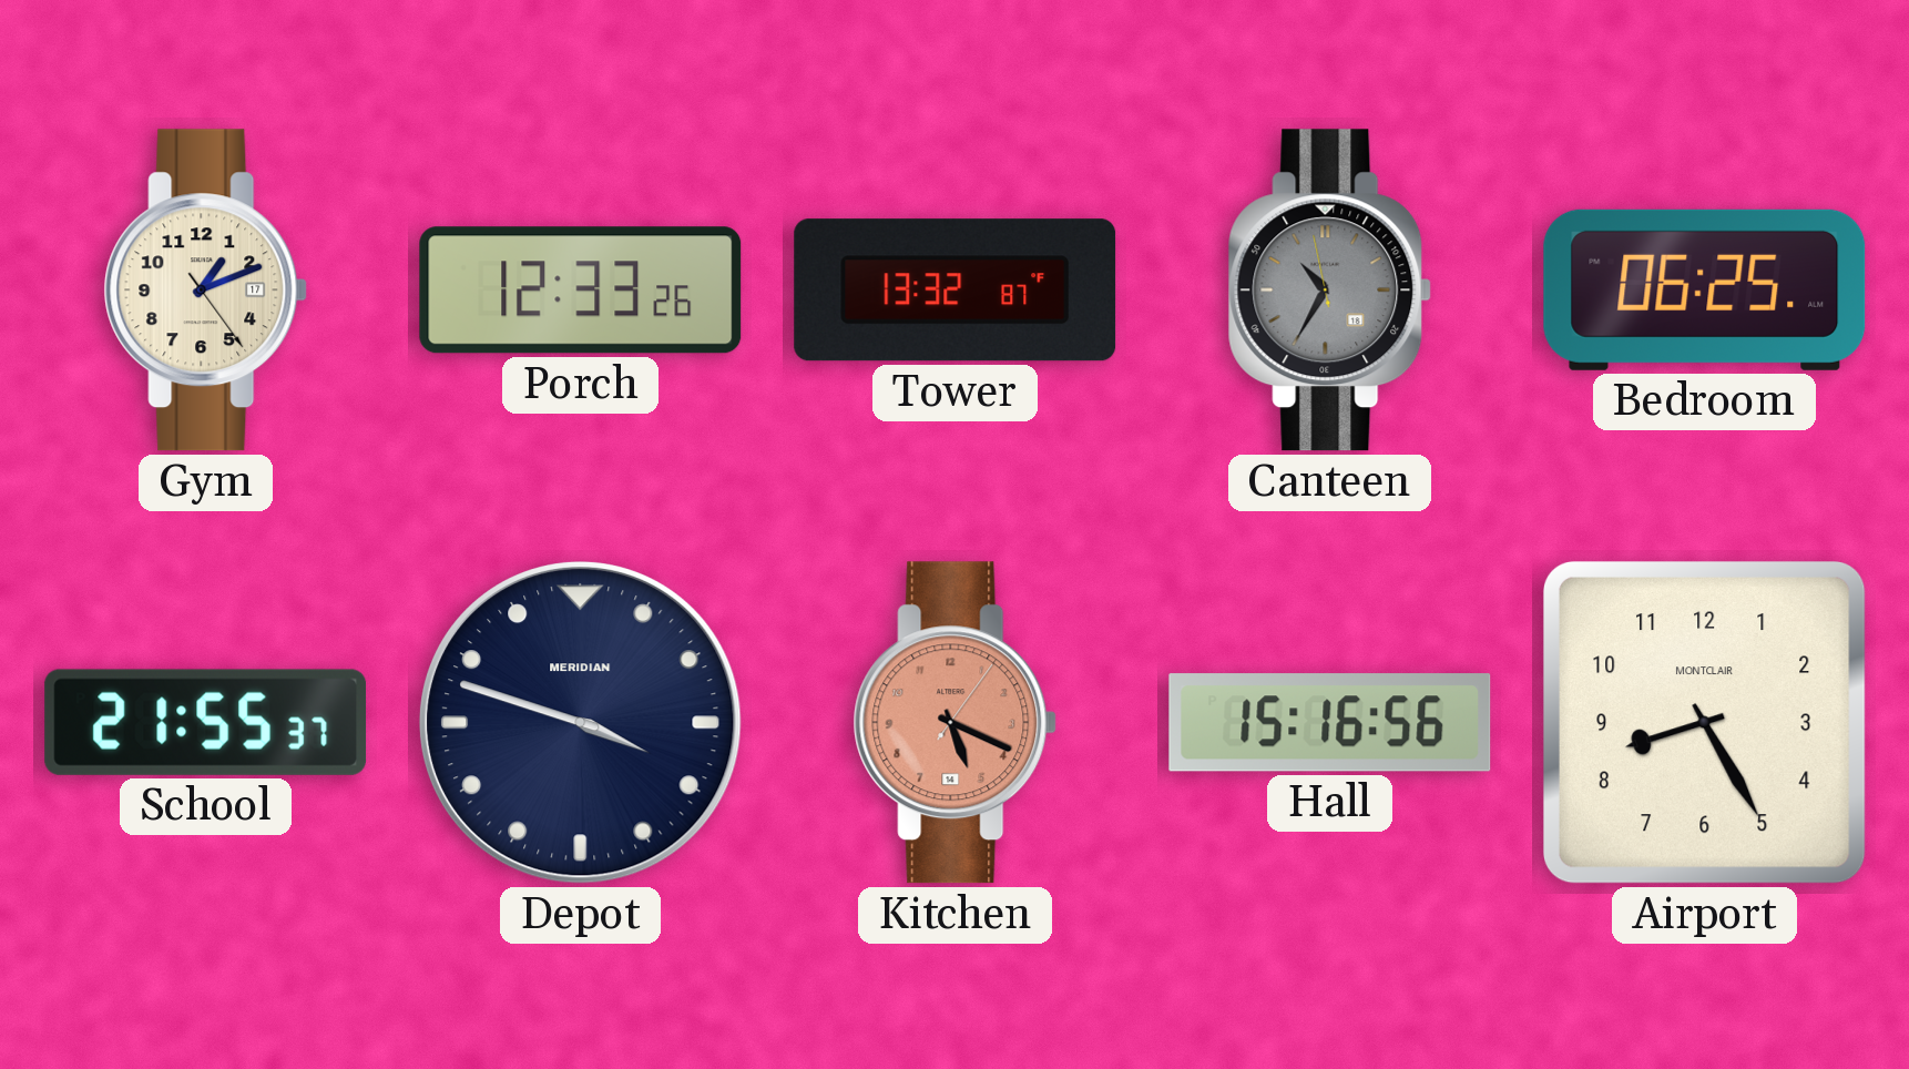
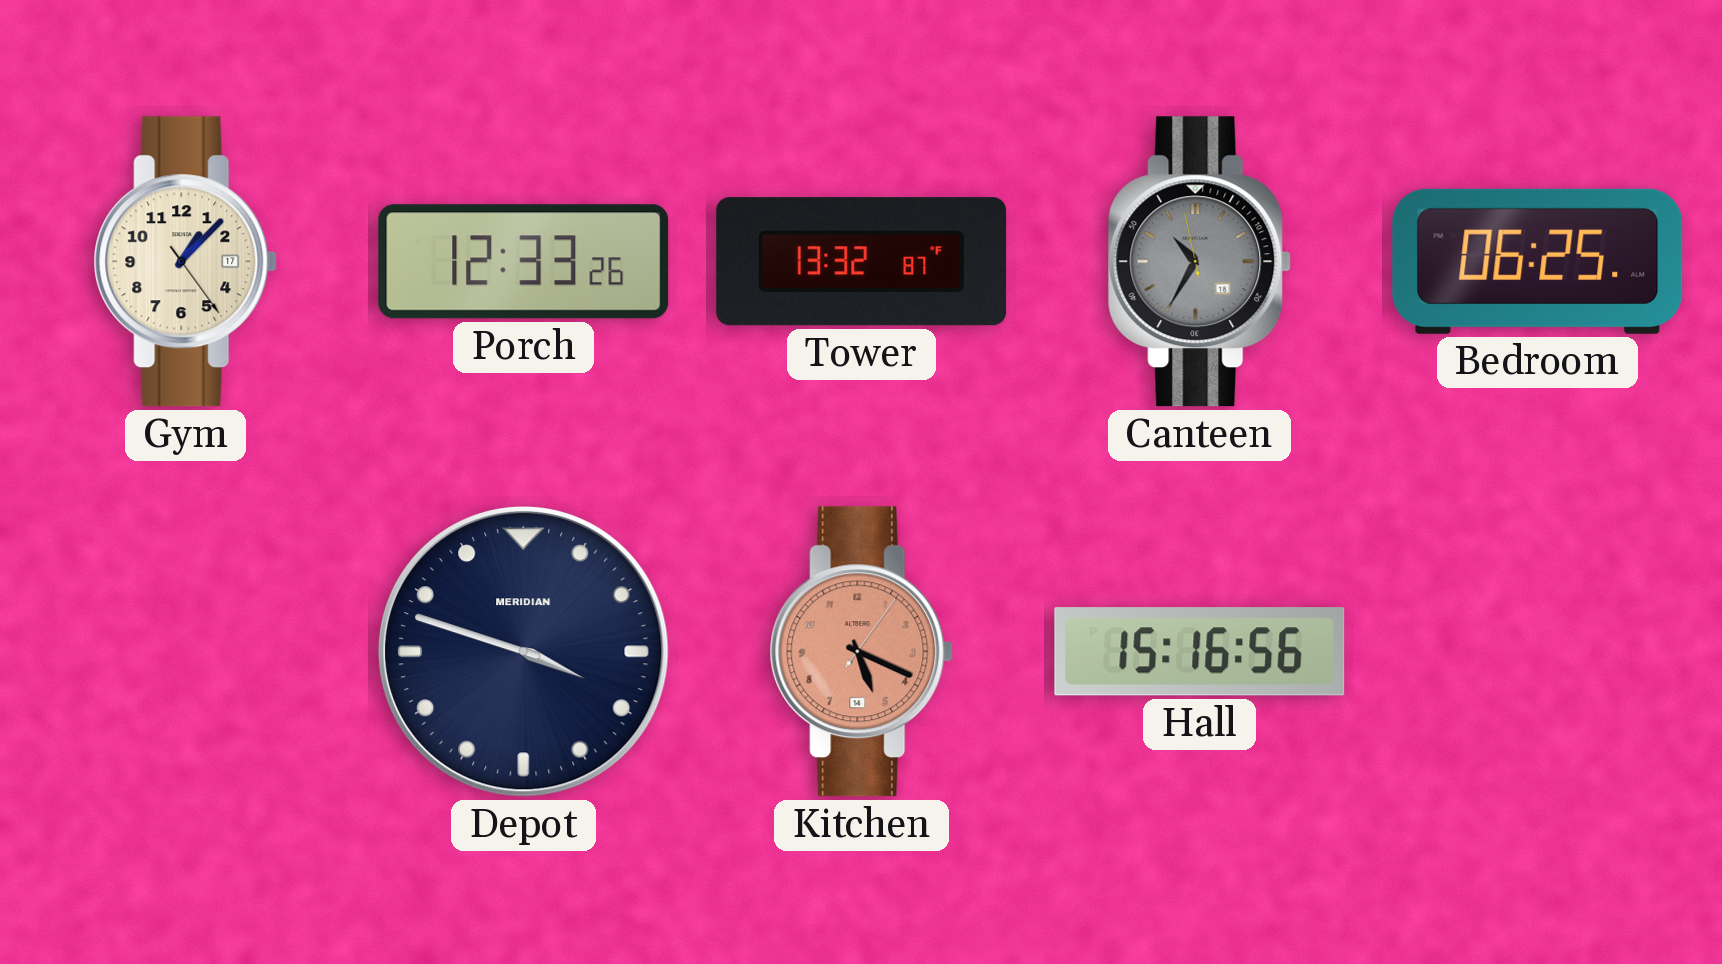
Gym: 1:11 -> 1:07
School: 21:55 -> none
Airport: 8:25 -> none
